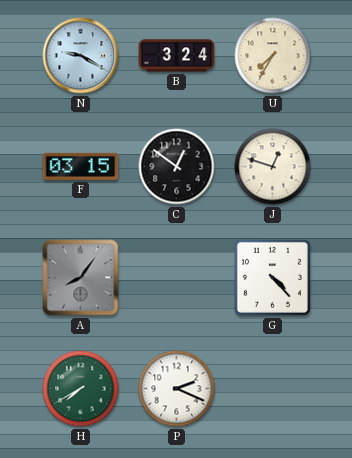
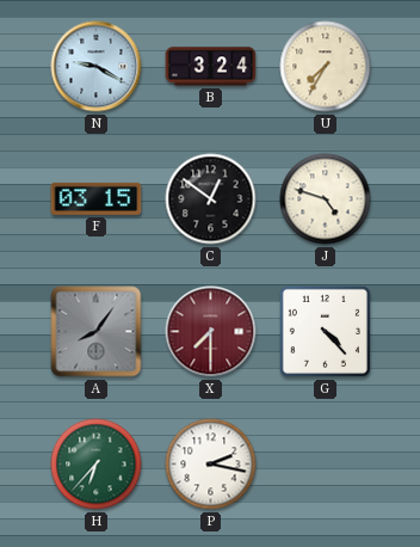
J: 12:48 -> 4:48
X: none -> 7:30
H: 7:40 -> 6:37
P: 2:19 -> 2:17
